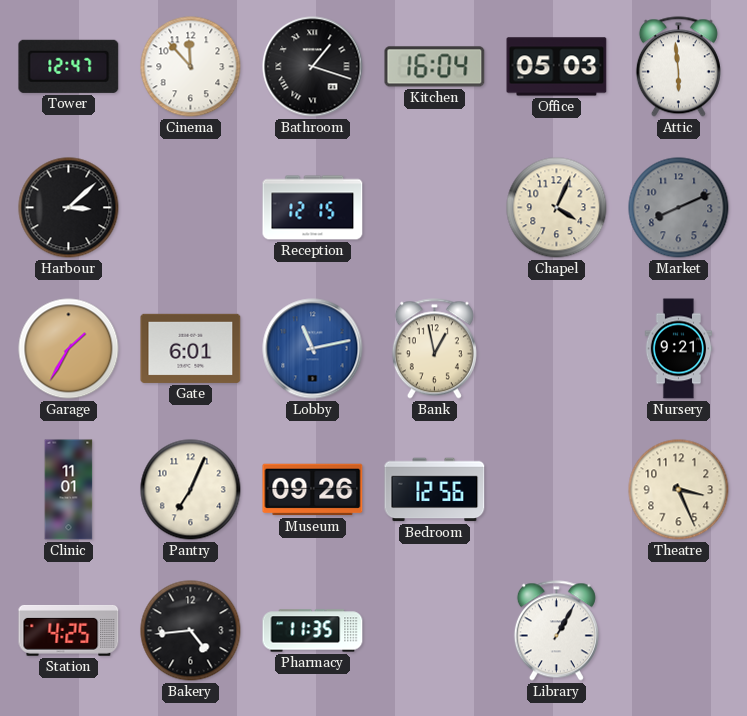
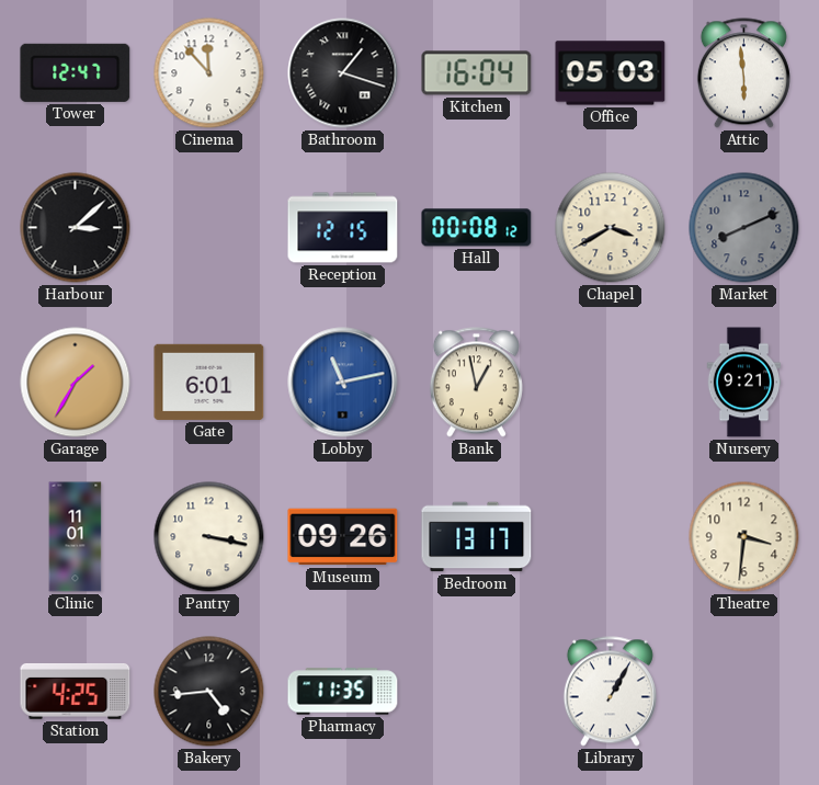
Hall: none -> 00:08
Chapel: 4:04 -> 3:40
Pantry: 7:04 -> 3:17
Bedroom: 12:56 -> 13:17
Theatre: 3:26 -> 3:31
